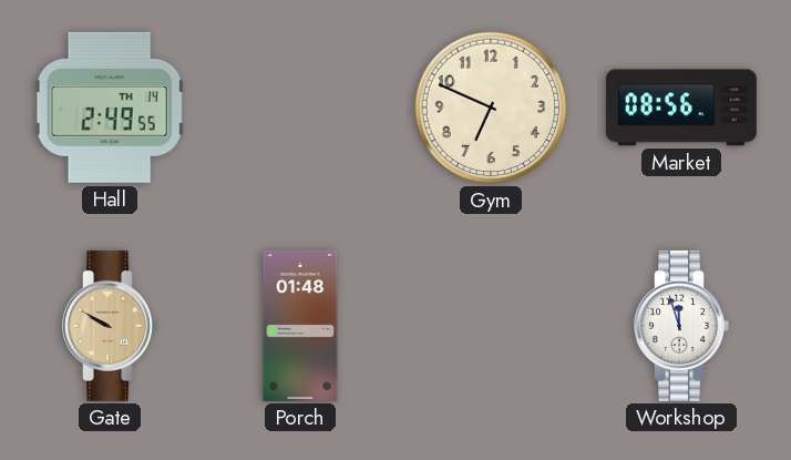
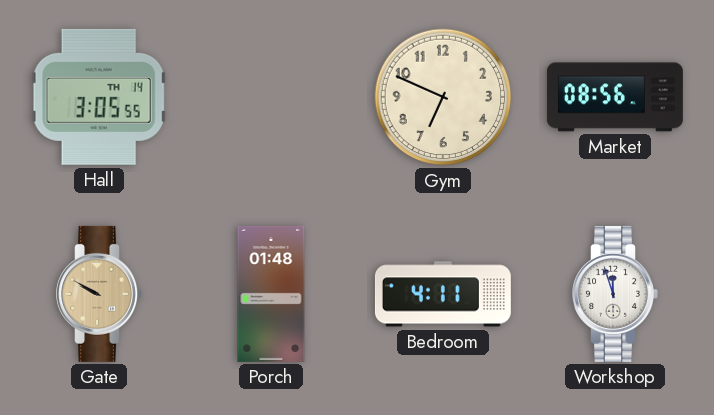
Hall: 2:49 -> 3:05
Bedroom: none -> 4:11
